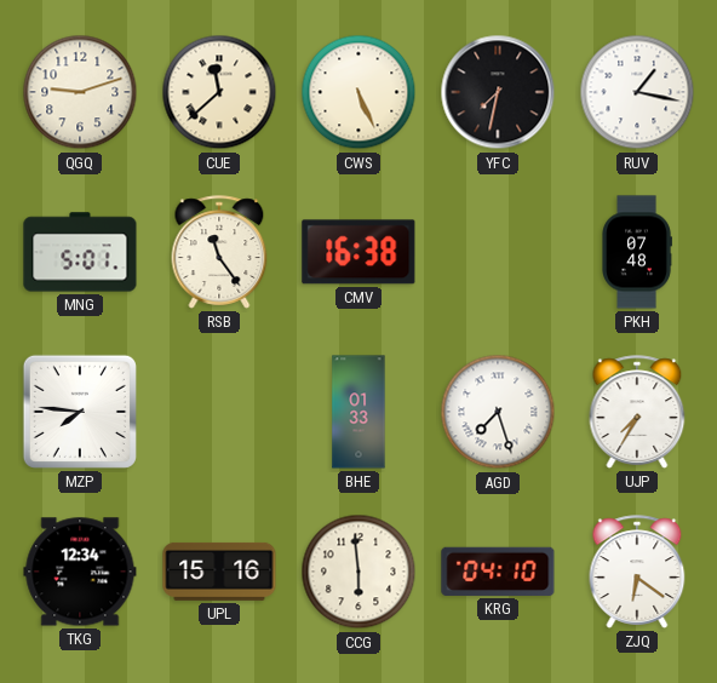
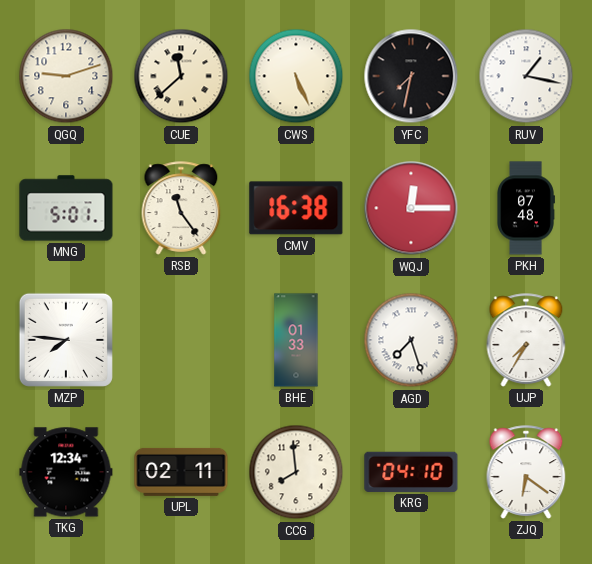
WQJ: none -> 12:15
UPL: 15:16 -> 02:11
CCG: 5:59 -> 7:59
